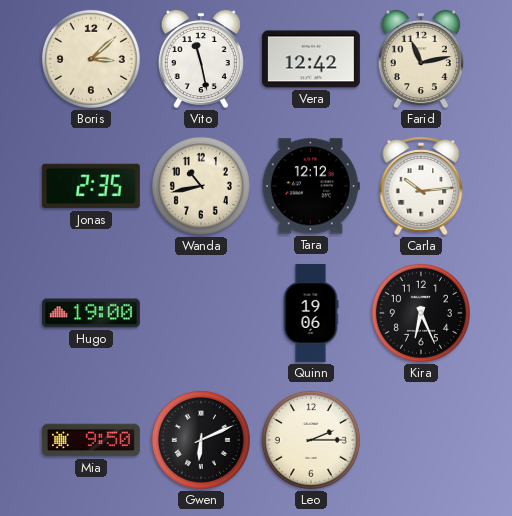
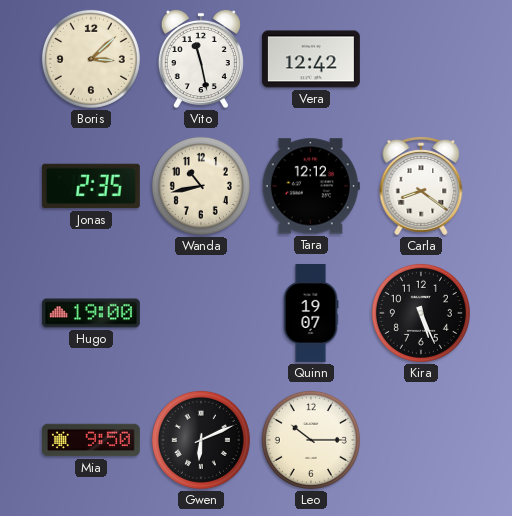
Farid: 11:13 -> none
Carla: 10:14 -> 8:21
Quinn: 19:06 -> 19:07
Kira: 6:26 -> 5:26
Leo: 2:15 -> 10:15
